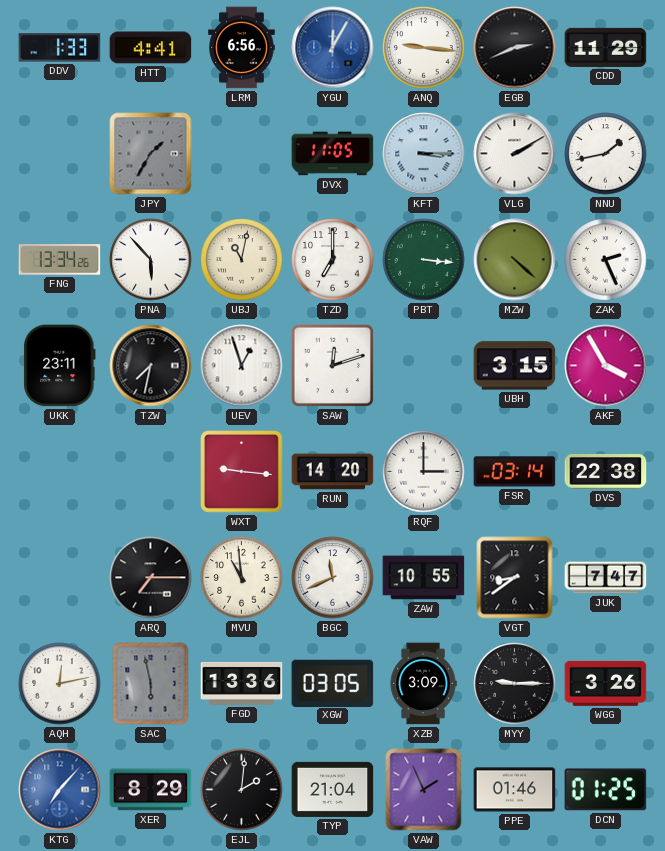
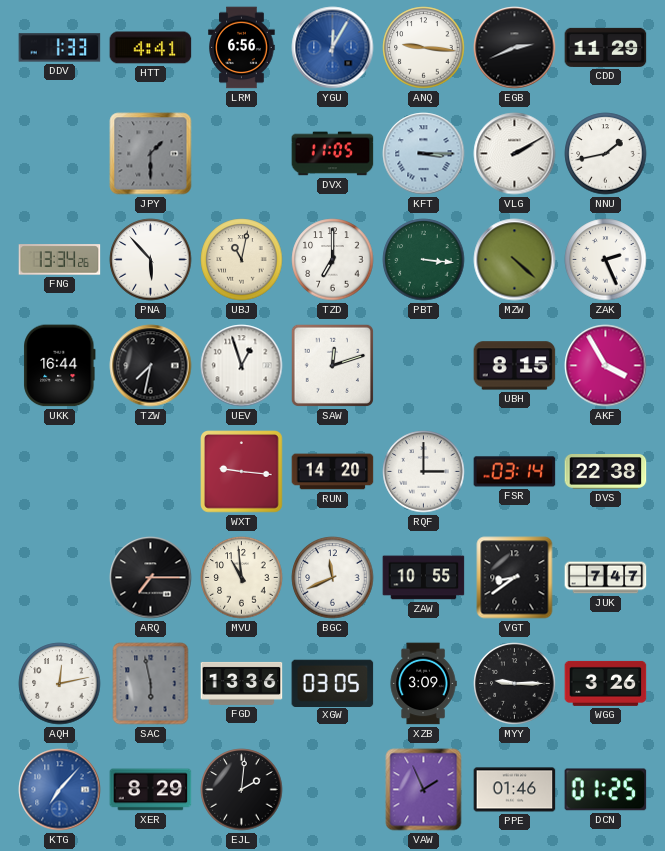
JPY: 1:35 -> 1:30
UKK: 23:11 -> 16:44
UBH: 3:15 -> 8:15
TYP: 21:04 -> none
